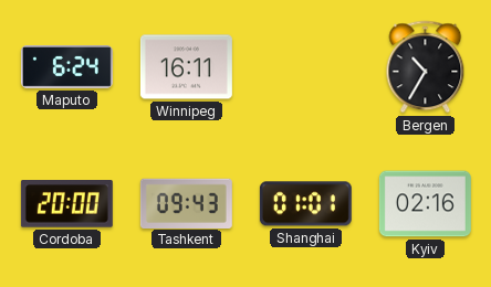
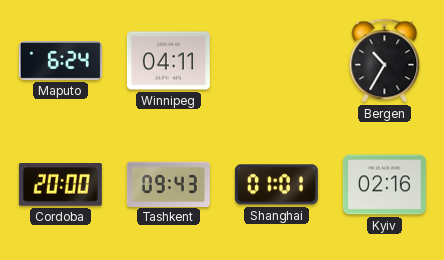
Winnipeg: 16:11 -> 04:11
